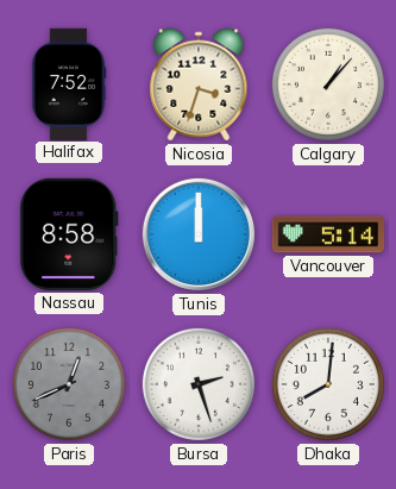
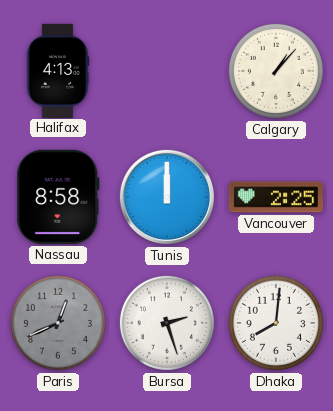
Halifax: 7:52 -> 4:13
Nicosia: 3:33 -> none
Vancouver: 5:14 -> 2:25
